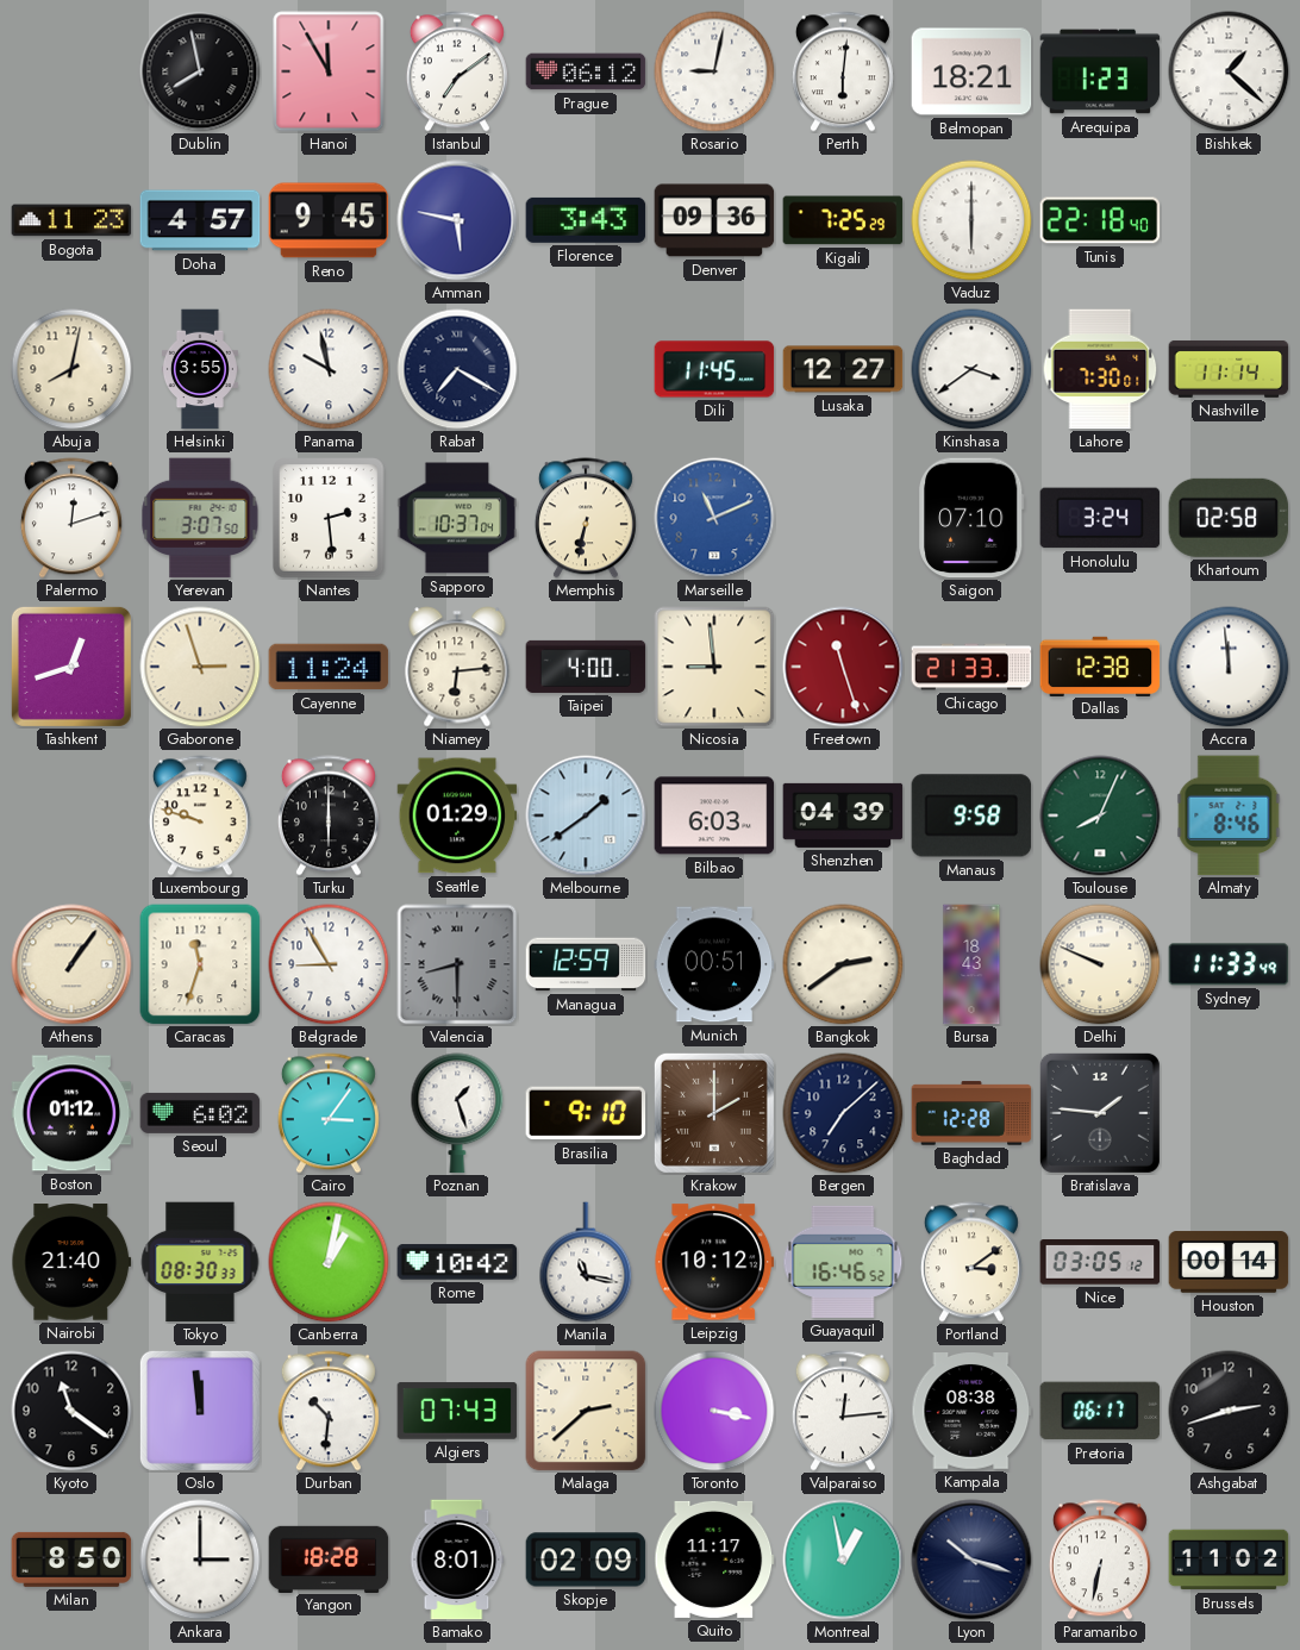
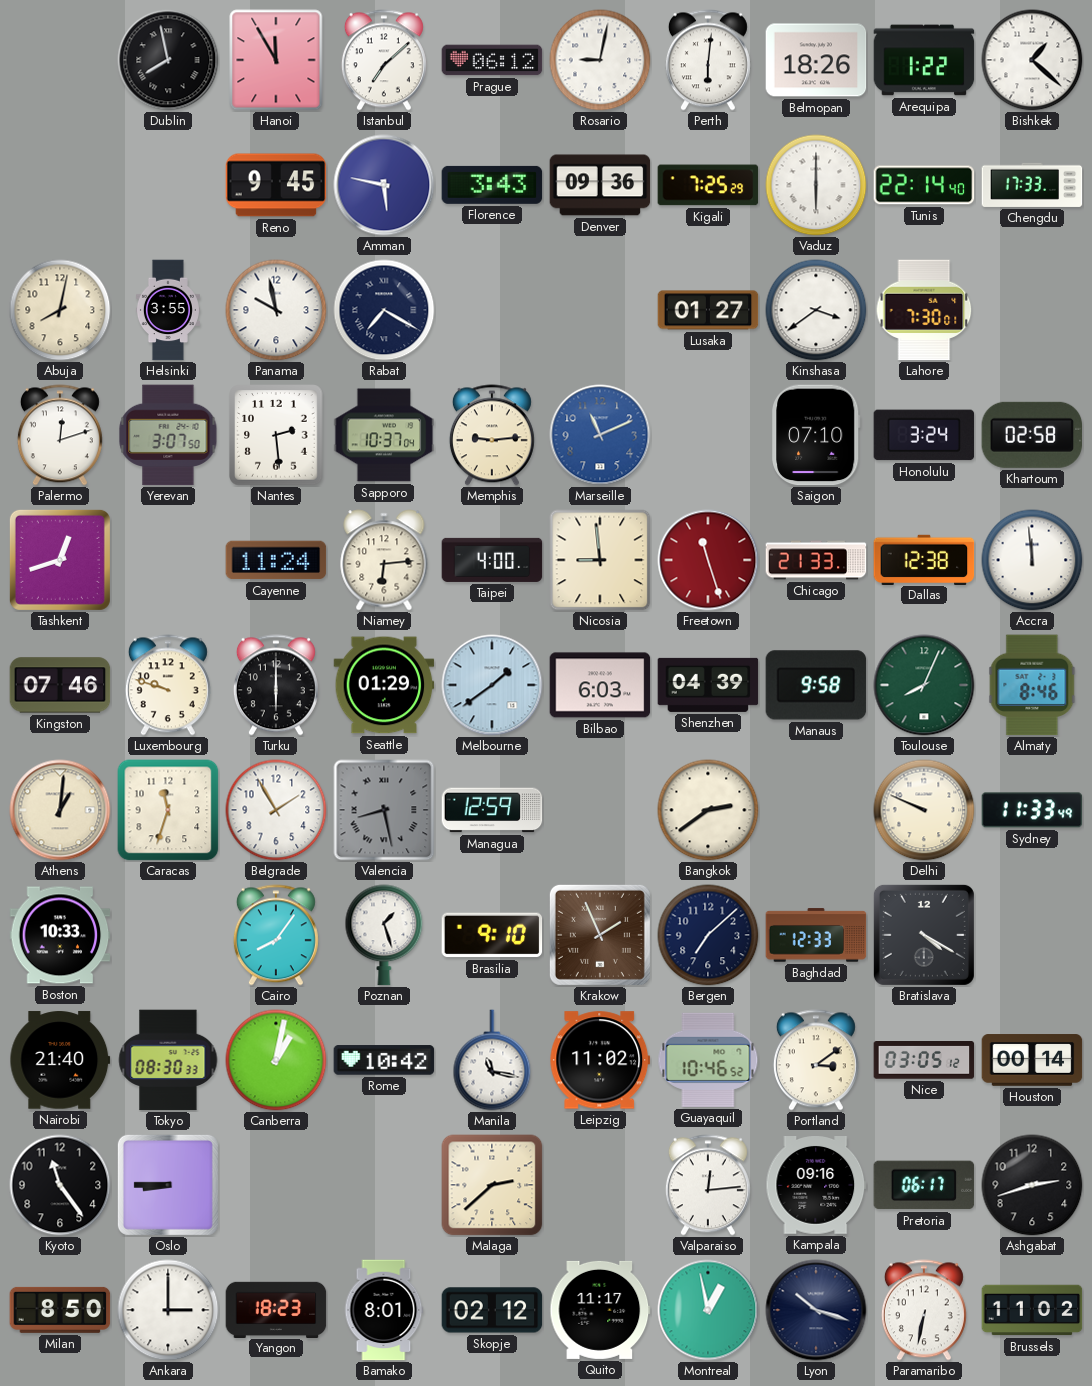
Istanbul: 7:09 -> 7:08
Belmopan: 18:21 -> 18:26
Arequipa: 1:23 -> 1:22
Bogota: 11:23 -> none
Doha: 4:57 -> none
Tunis: 22:18 -> 22:14
Chengdu: none -> 17:33
Dili: 11:45 -> none
Lusaka: 12:27 -> 01:27
Nashville: 11:14 -> none
Memphis: 6:32 -> 9:14
Gaborone: 2:57 -> none
Kingston: none -> 07:46
Athens: 1:06 -> 1:01
Belgrade: 8:55 -> 1:55
Valencia: 8:30 -> 8:28
Munich: 00:51 -> none
Bursa: 18:43 -> none
Boston: 01:12 -> 10:33
Seoul: 6:02 -> none
Cairo: 3:06 -> 8:06
Krakow: 2:00 -> 1:56
Baghdad: 12:28 -> 12:33
Bratislava: 1:46 -> 4:20
Leipzig: 10:12 -> 11:02
Guayaquil: 16:46 -> 10:46
Kyoto: 11:21 -> 11:24
Oslo: 11:59 -> 8:45
Durban: 10:31 -> none
Algiers: 07:43 -> none
Toronto: 3:17 -> none
Kampala: 08:38 -> 09:16
Yangon: 18:28 -> 18:23
Skopje: 02:09 -> 02:12
